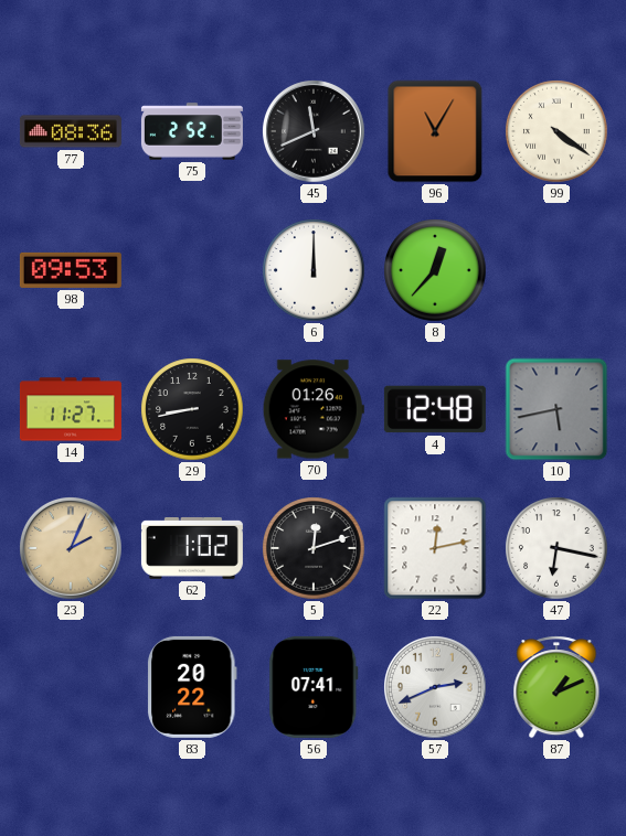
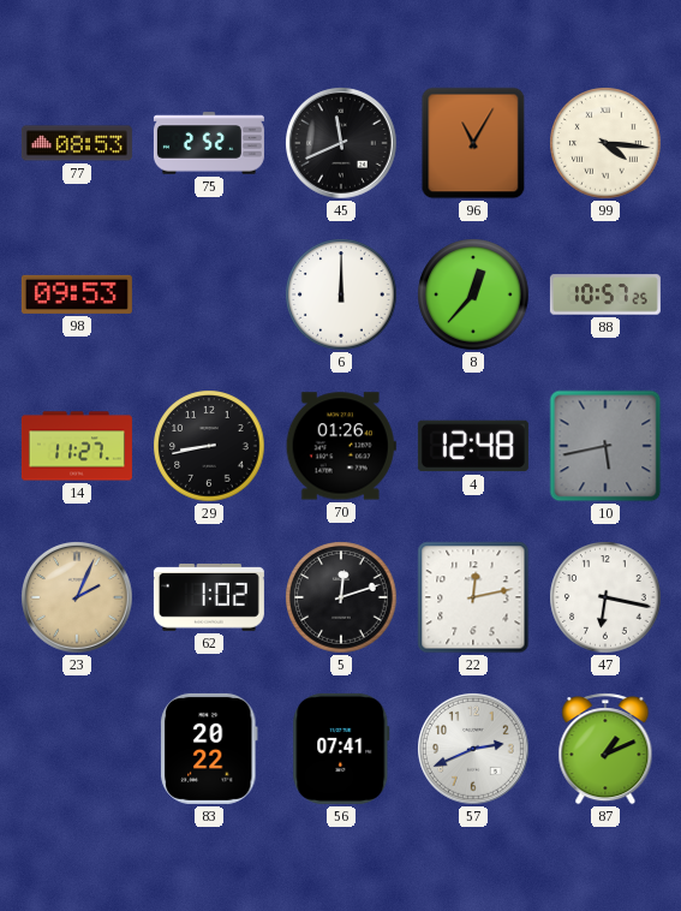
77: 08:36 -> 08:53
99: 4:21 -> 4:16
88: none -> 10:57
